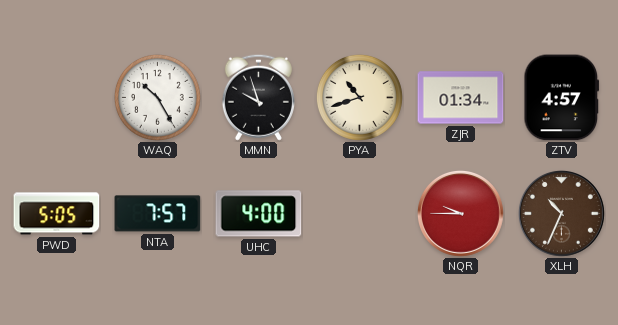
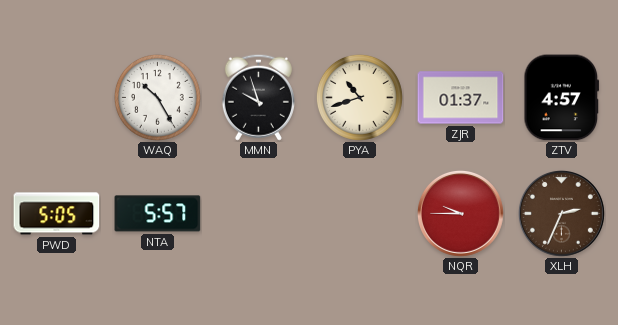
ZJR: 01:34 -> 01:37
NTA: 7:57 -> 5:57
UHC: 4:00 -> none
XLH: 10:34 -> 2:34
